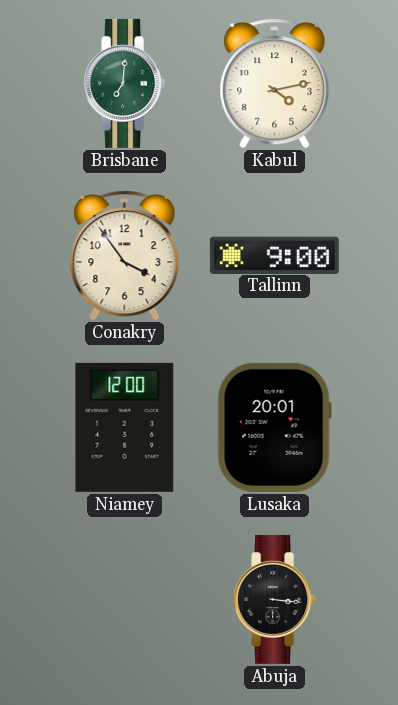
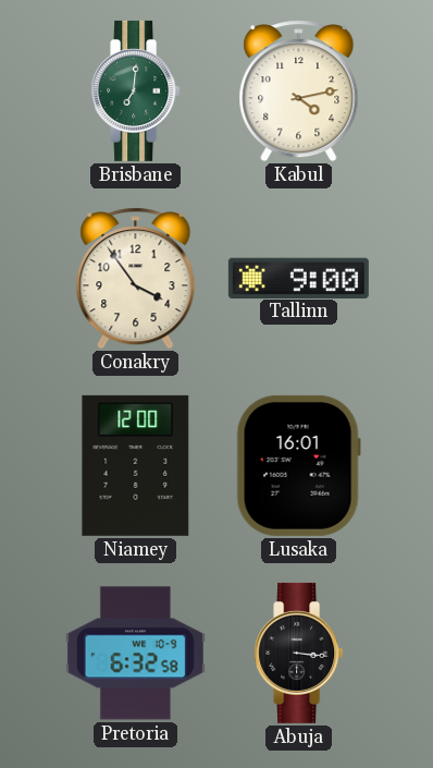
Lusaka: 20:01 -> 16:01
Pretoria: none -> 6:32
